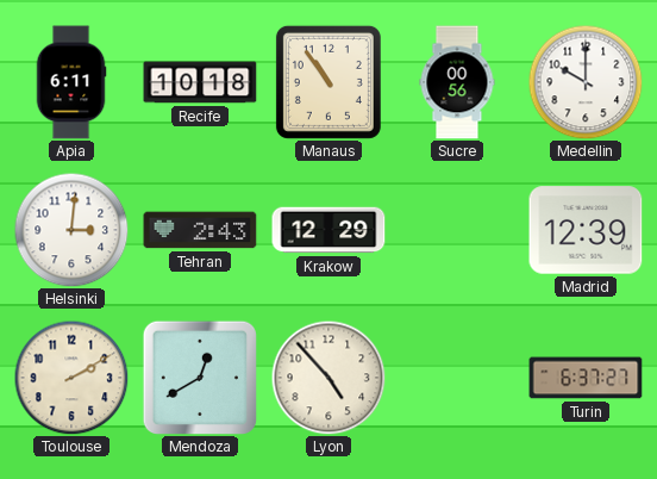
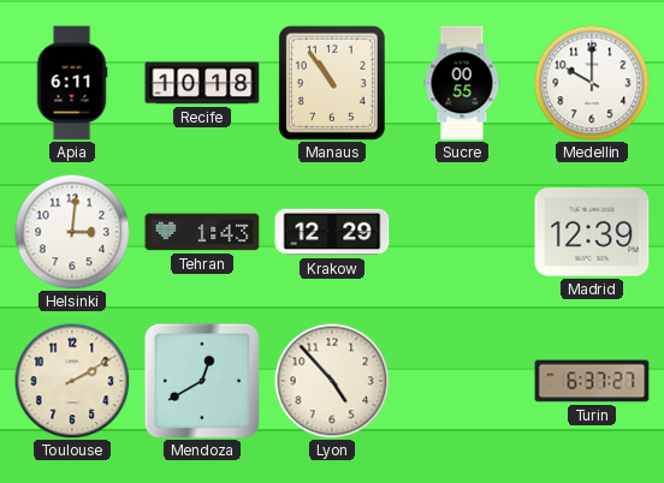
Sucre: 00:56 -> 00:55
Tehran: 2:43 -> 1:43
